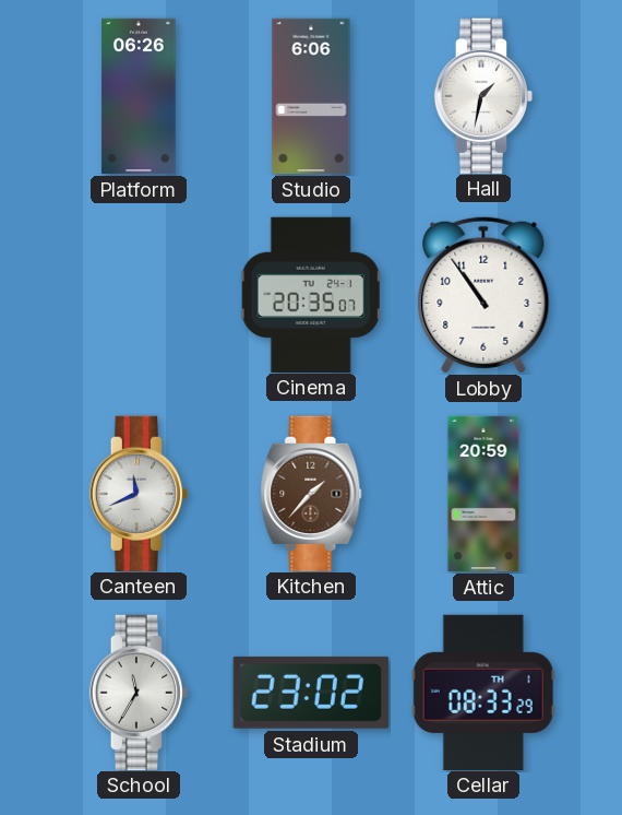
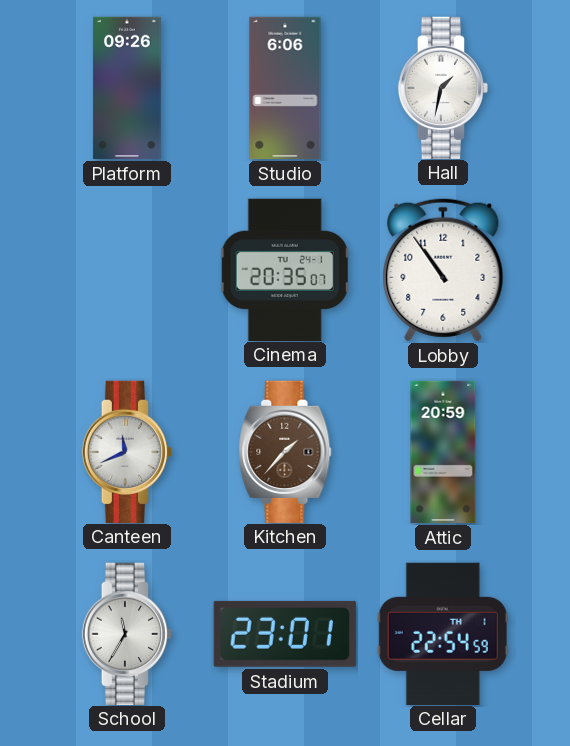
Platform: 06:26 -> 09:26
Stadium: 23:02 -> 23:01
Cellar: 08:33 -> 22:54
